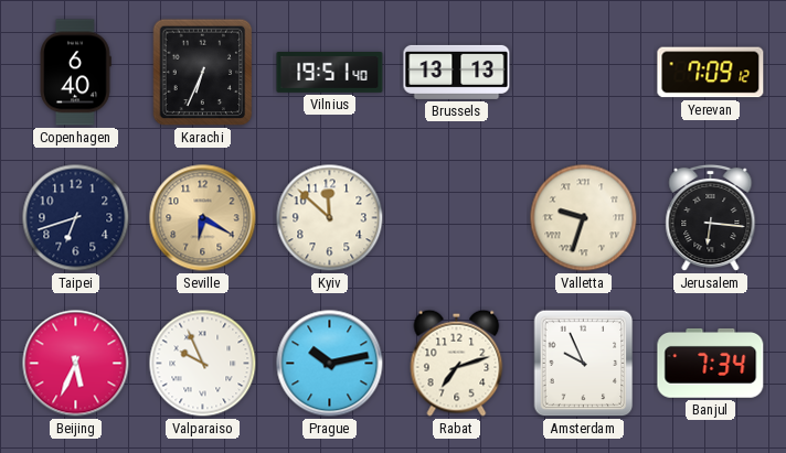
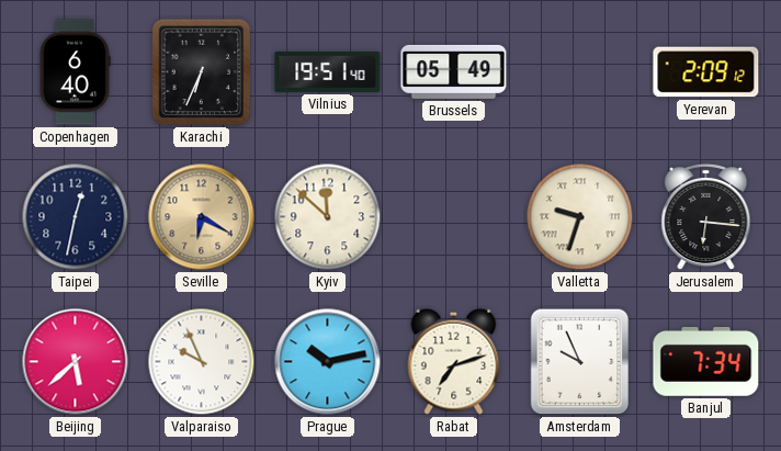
Brussels: 13:13 -> 05:49
Yerevan: 7:09 -> 2:09
Taipei: 6:42 -> 12:32
Beijing: 5:34 -> 5:38
